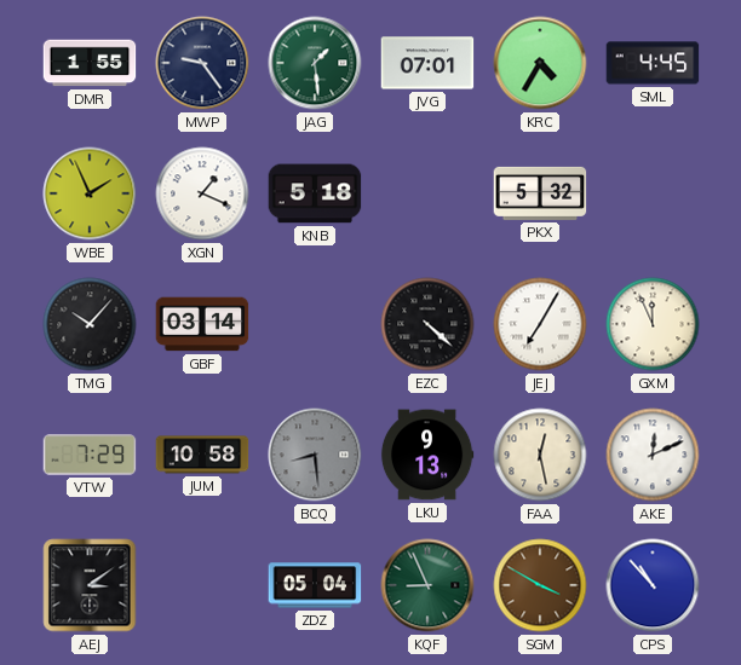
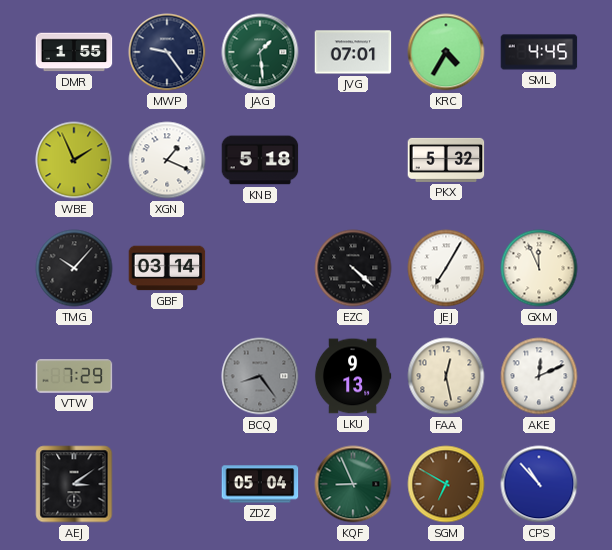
JUM: 10:58 -> none
BCQ: 8:29 -> 8:24
SGM: 3:50 -> 6:50
